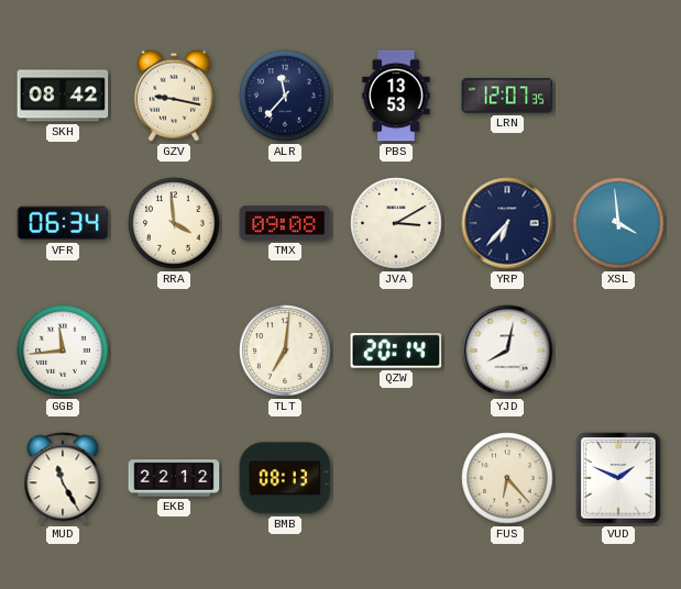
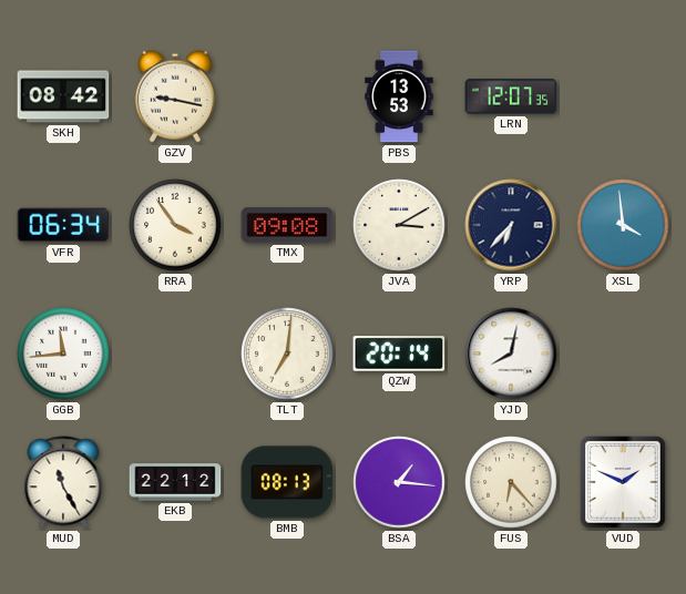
ALR: 11:37 -> none
RRA: 3:59 -> 3:54
BSA: none -> 1:16
